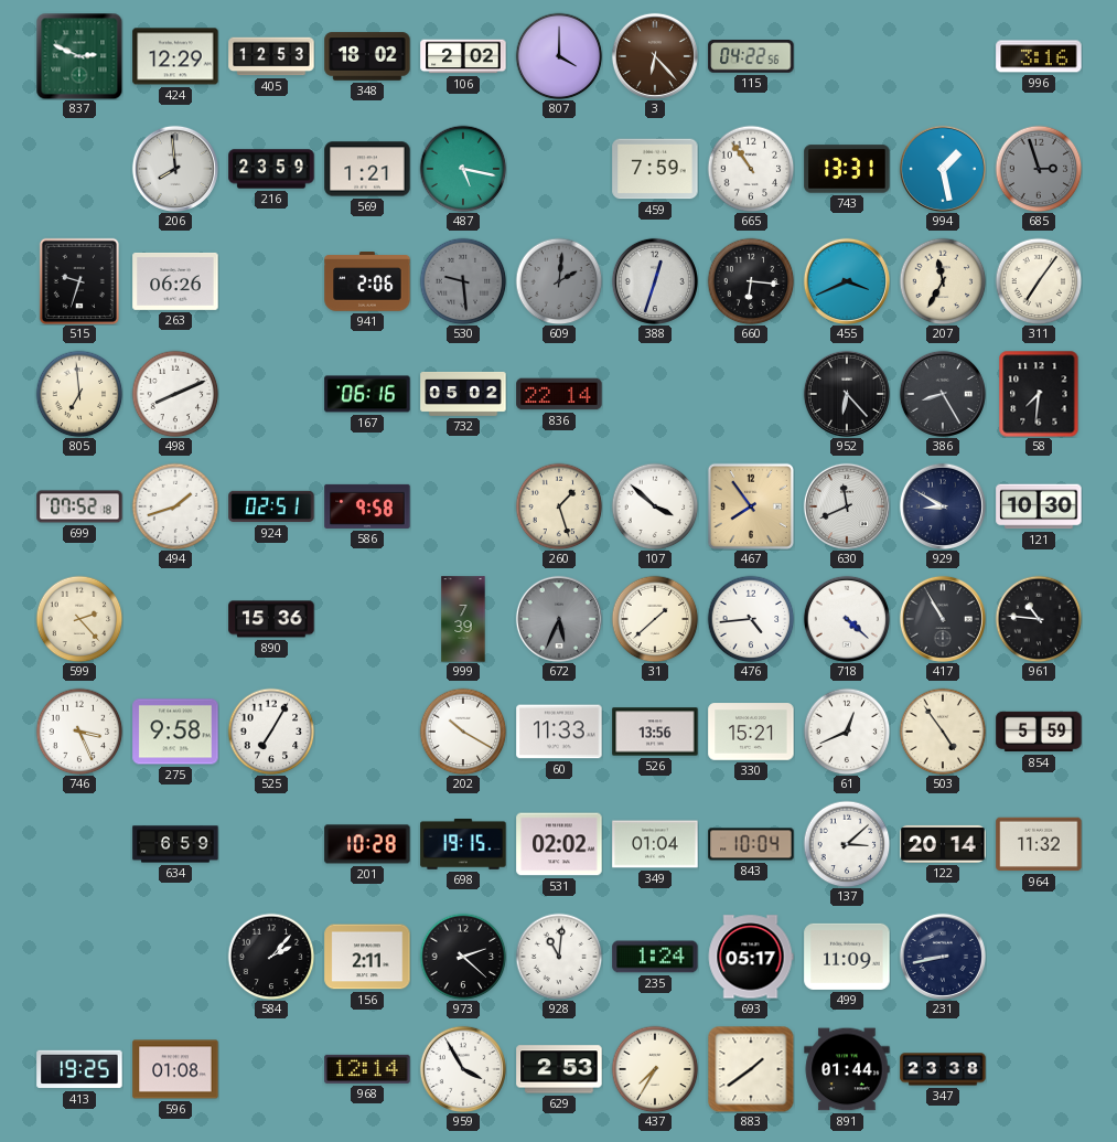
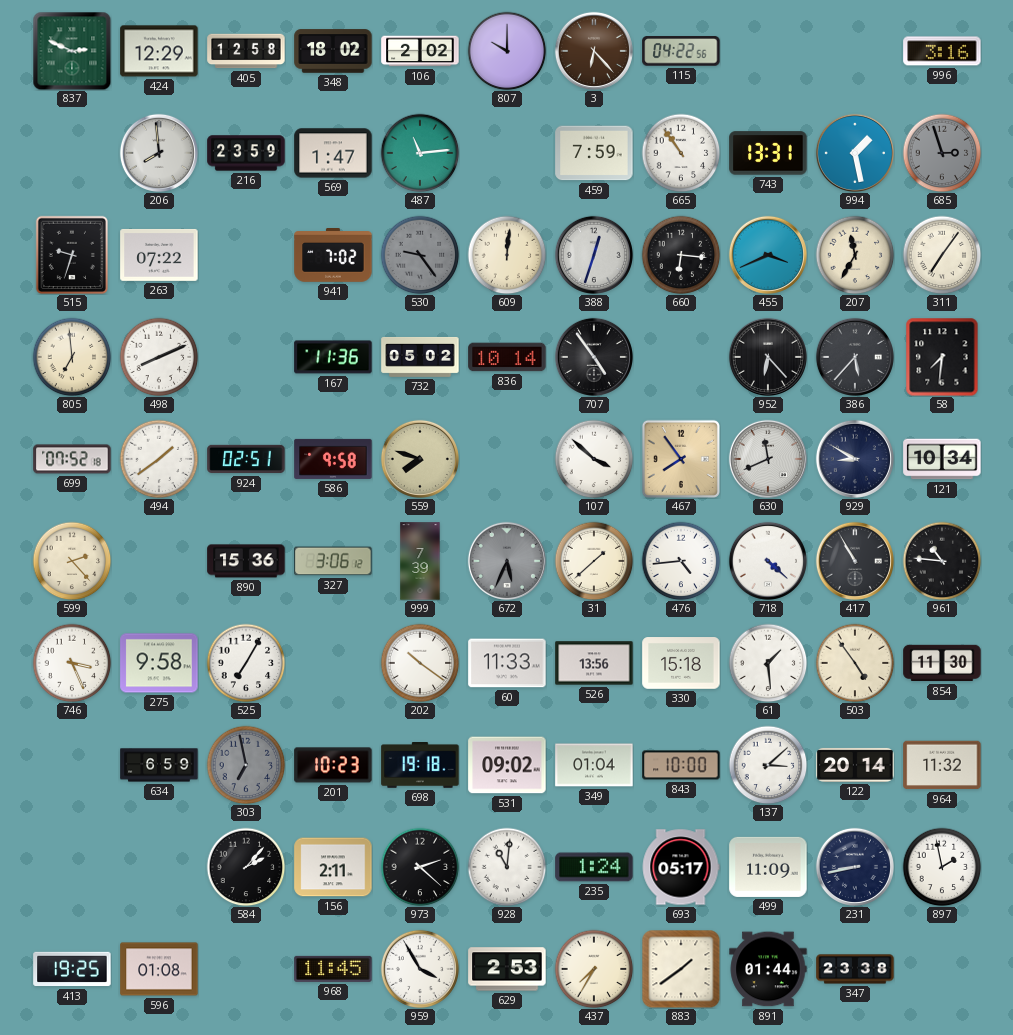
405: 12:53 -> 12:58
807: 4:00 -> 10:00
569: 1:21 -> 1:47
487: 5:17 -> 11:14
263: 06:26 -> 07:22
941: 2:06 -> 7:02
530: 9:29 -> 9:24
609: 2:01 -> 12:01
609 dial: grey -> cream
167: 06:16 -> 11:36
836: 22:14 -> 10:14
707: none -> 4:54
386: 8:25 -> 5:37
494: 1:42 -> 1:39
559: none -> 7:48
260: 1:27 -> none
121: 10:30 -> 10:34
327: none -> 3:06
202: 10:20 -> 10:21
330: 15:21 -> 15:18
61: 12:41 -> 1:29
854: 5:59 -> 11:30
303: none -> 6:58
201: 10:28 -> 10:23
698: 19:15 -> 19:18
531: 02:02 -> 09:02
843: 10:04 -> 10:00
897: none -> 1:58
968: 12:14 -> 11:45
